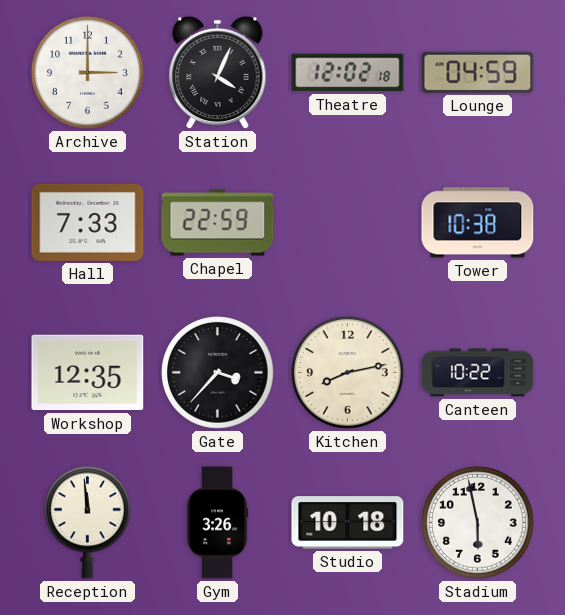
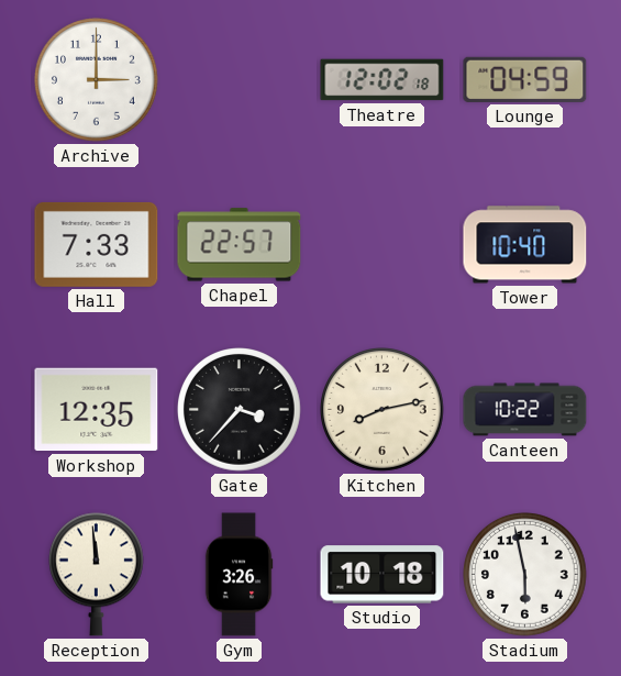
Station: 4:04 -> none
Chapel: 22:59 -> 22:57
Tower: 10:38 -> 10:40
